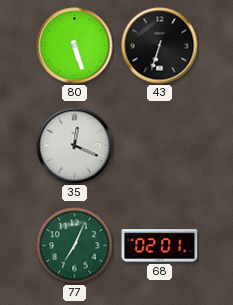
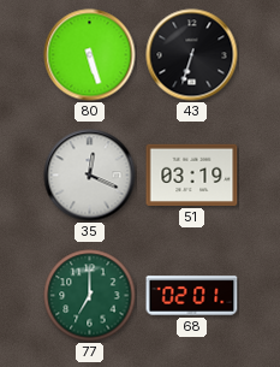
51: none -> 03:19
77: 7:04 -> 7:00
